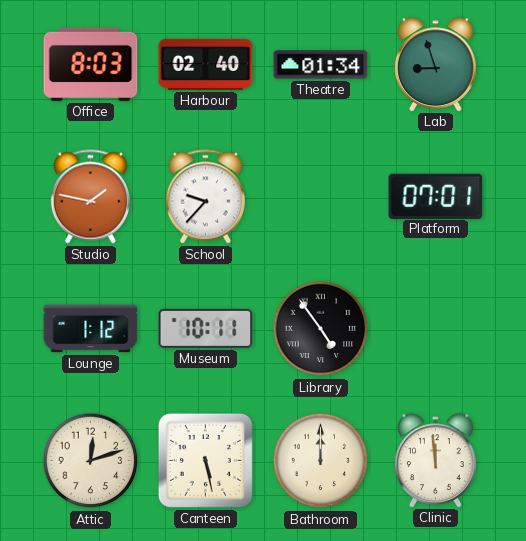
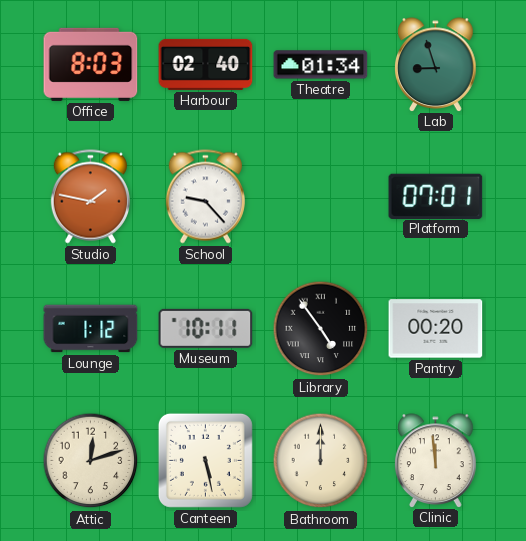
School: 9:37 -> 9:23
Pantry: none -> 00:20
